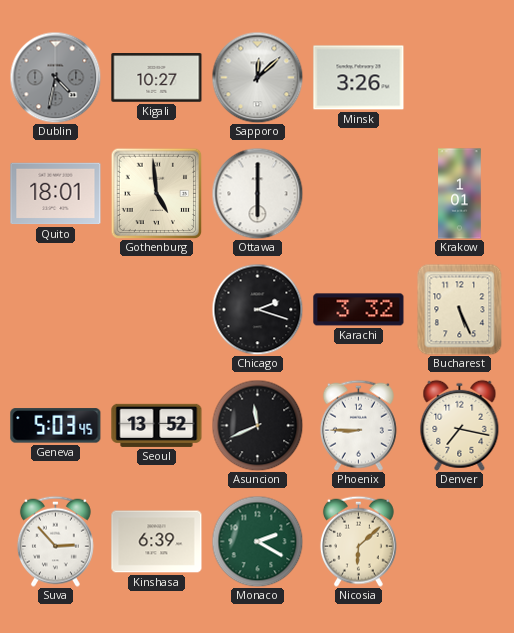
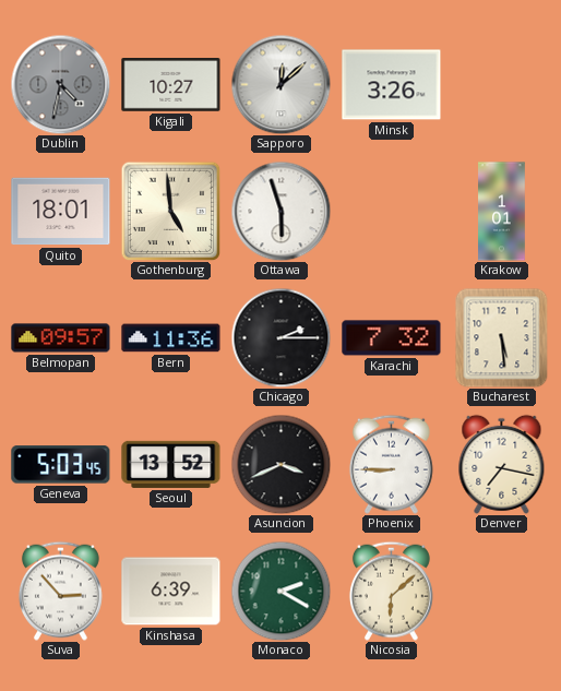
Ottawa: 6:00 -> 5:57
Belmopan: none -> 09:57
Bern: none -> 11:36
Chicago: 2:18 -> 2:15
Karachi: 3:32 -> 7:32
Bucharest: 5:26 -> 5:29
Asuncion: 11:41 -> 3:41
